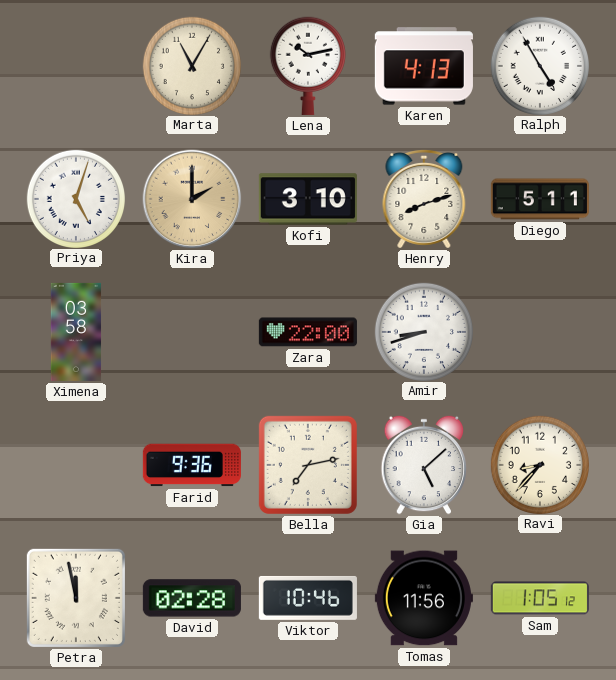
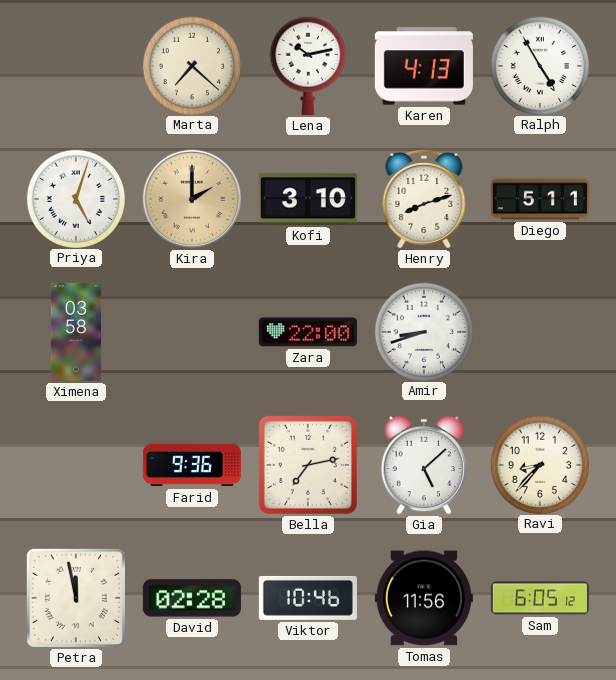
Marta: 11:05 -> 7:22
Sam: 1:05 -> 6:05
